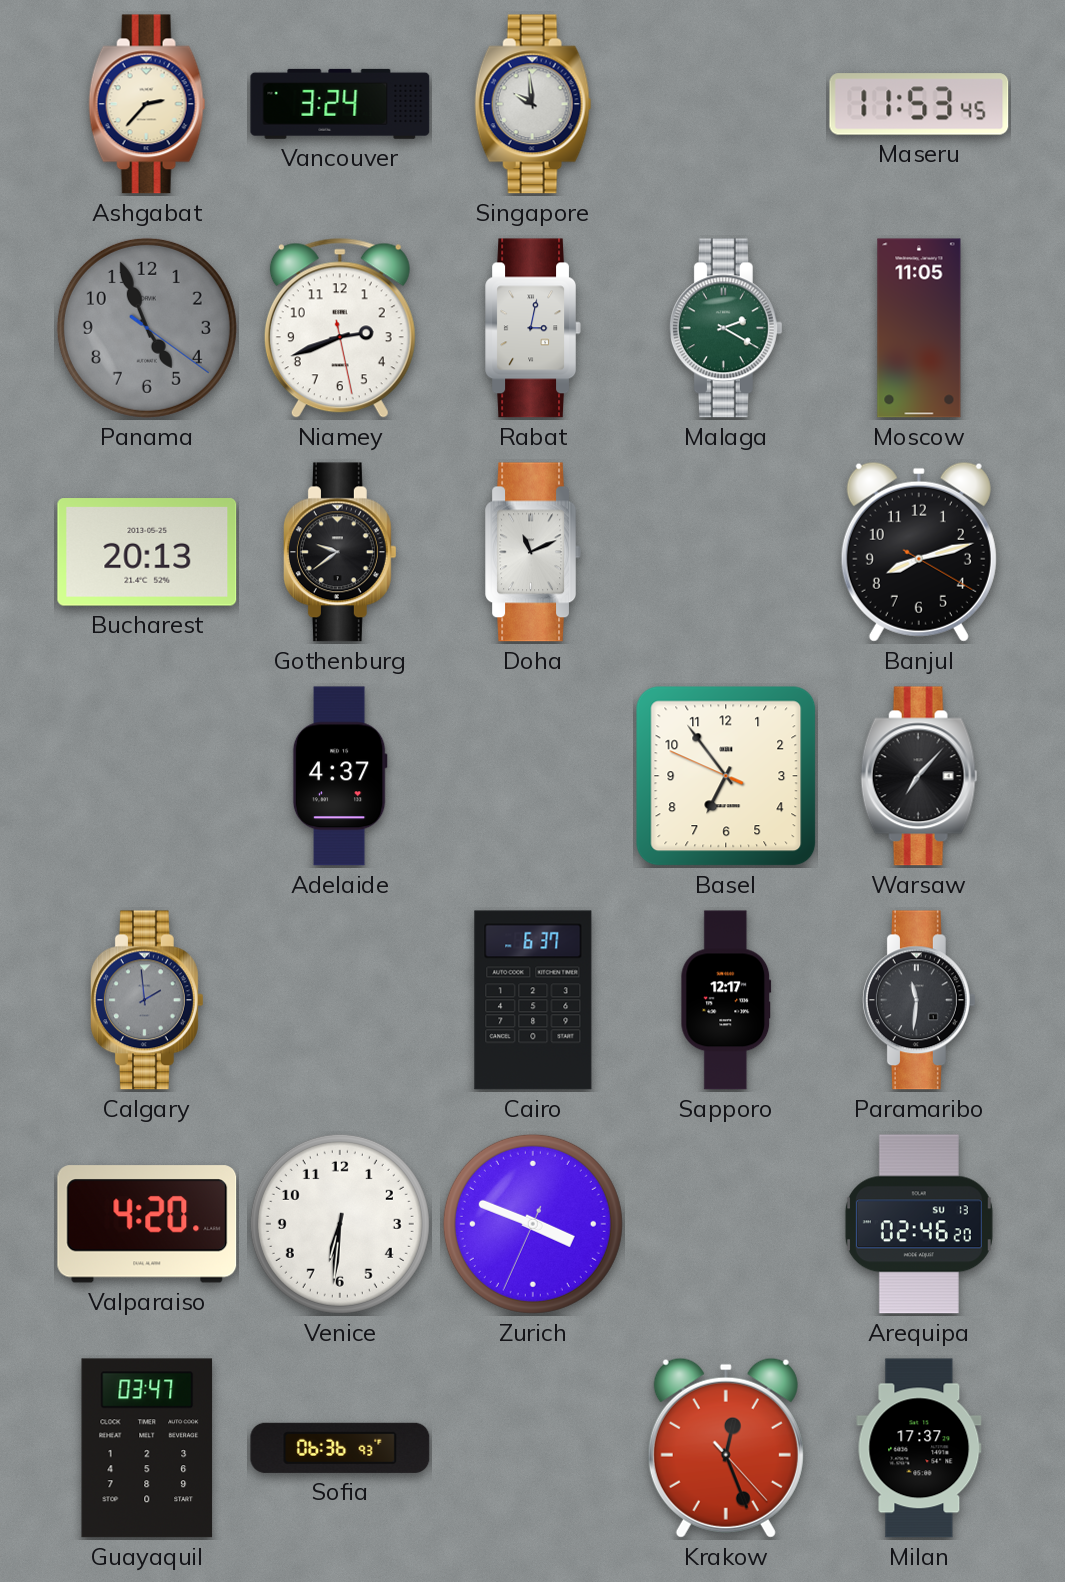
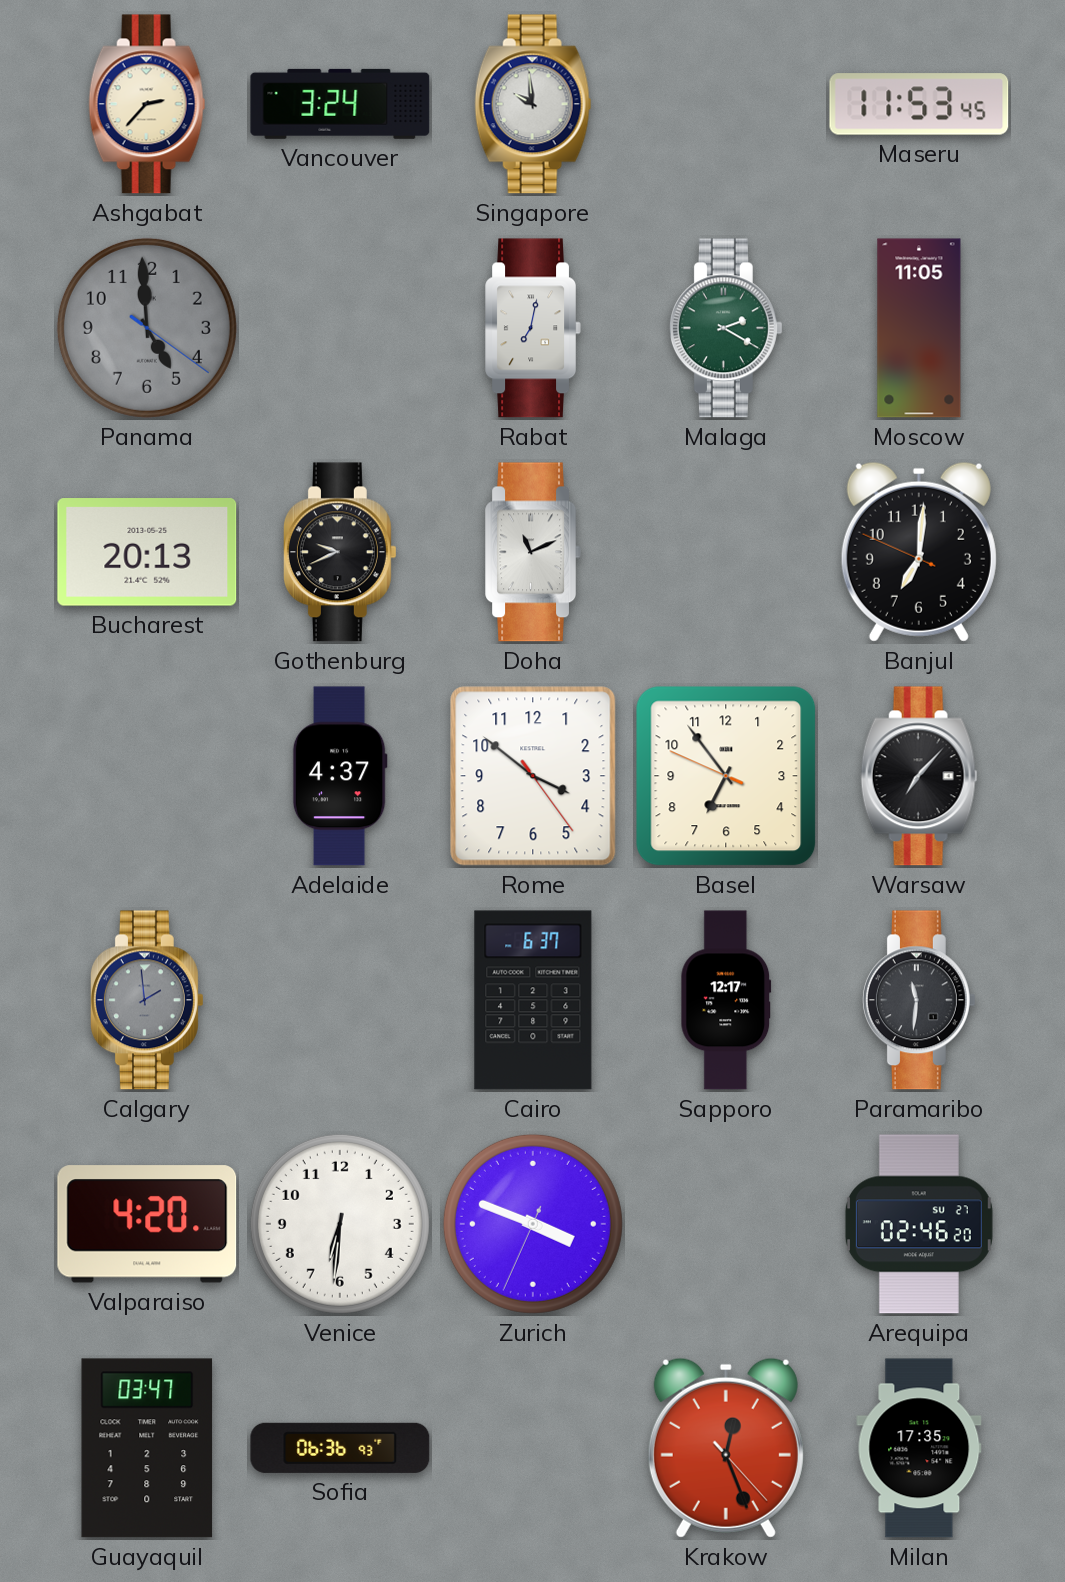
Panama: 4:56 -> 4:59
Niamey: 2:41 -> none
Rabat: 3:02 -> 7:02
Gothenburg: 9:39 -> 9:41
Banjul: 8:12 -> 7:00
Rome: none -> 3:51
Arequipa date: SU 13 -> SU 27
Milan: 17:37 -> 17:35
